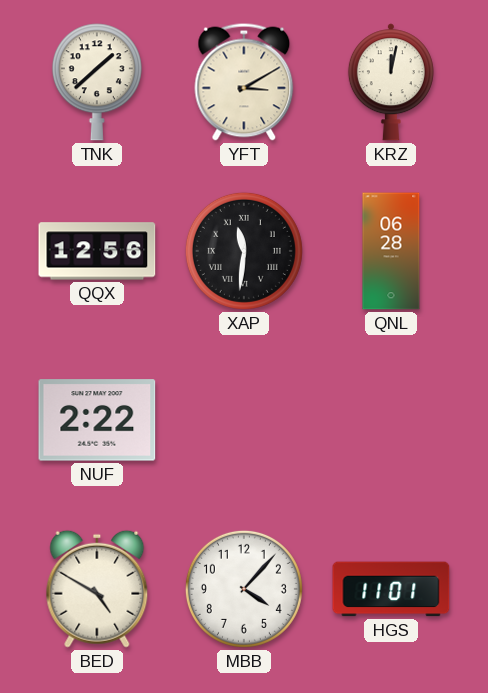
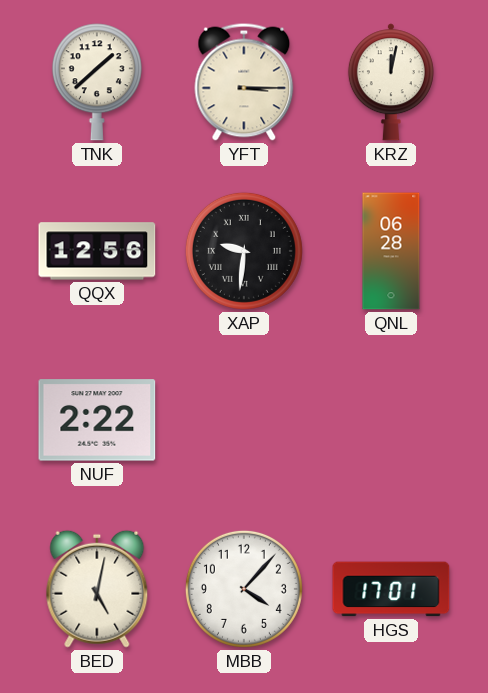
YFT: 3:10 -> 3:15
XAP: 11:31 -> 9:31
BED: 4:50 -> 5:02
HGS: 11:01 -> 17:01
